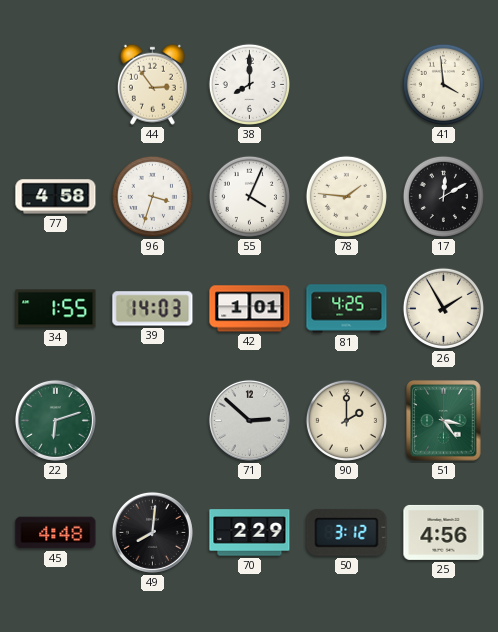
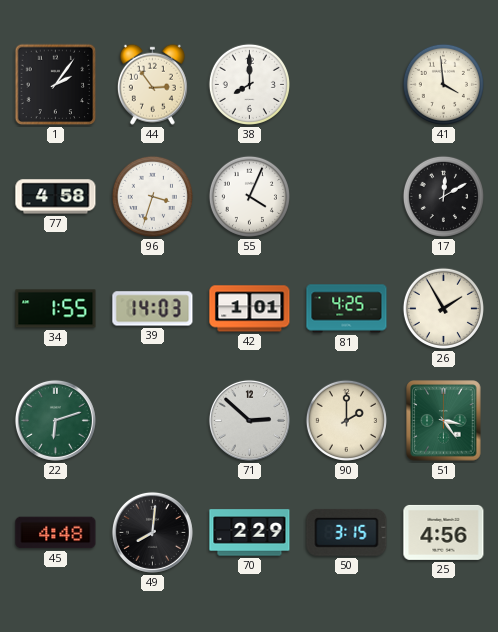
1: none -> 2:06
78: 1:46 -> none
50: 3:12 -> 3:15
